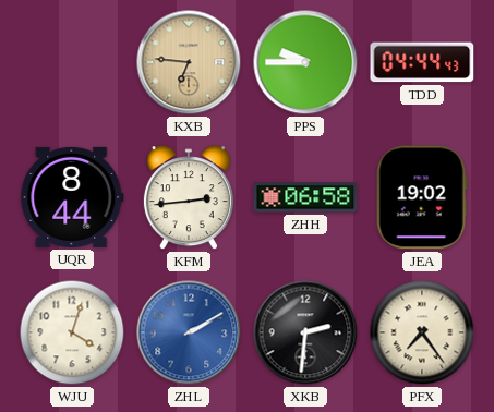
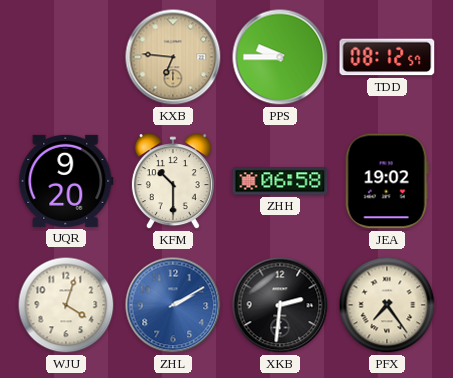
TDD: 04:44 -> 08:12
UQR: 8:44 -> 9:20
KFM: 2:44 -> 10:30
